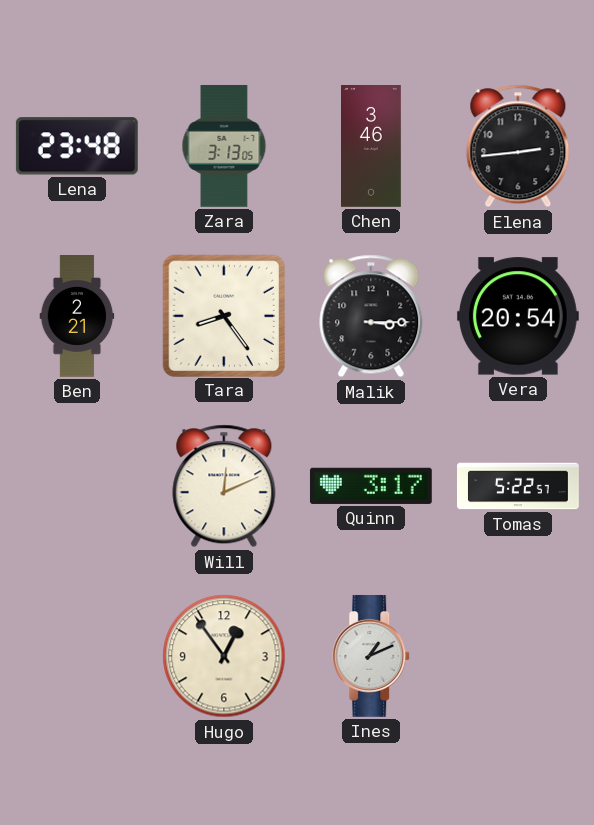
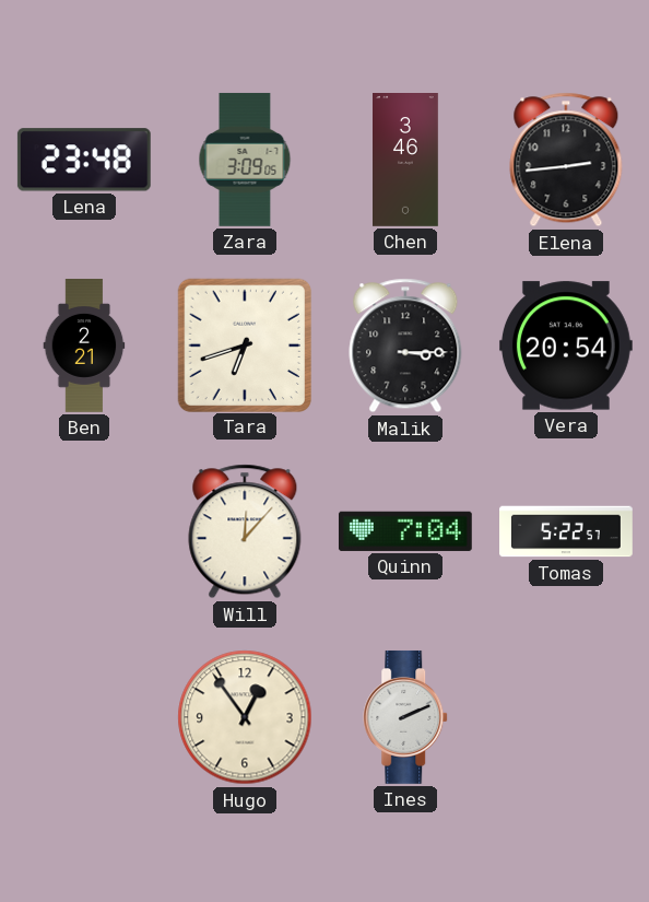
Zara: 3:13 -> 3:09
Tara: 8:24 -> 6:42
Will: 12:11 -> 12:07
Quinn: 3:17 -> 7:04
Ines: 1:11 -> 2:11
